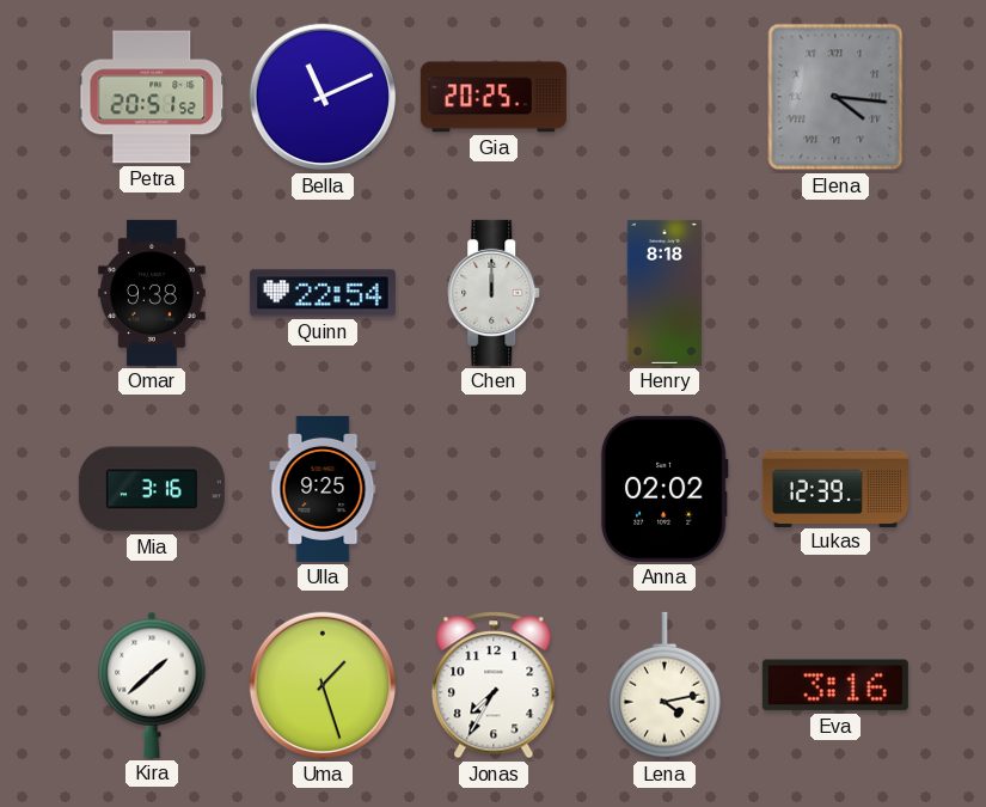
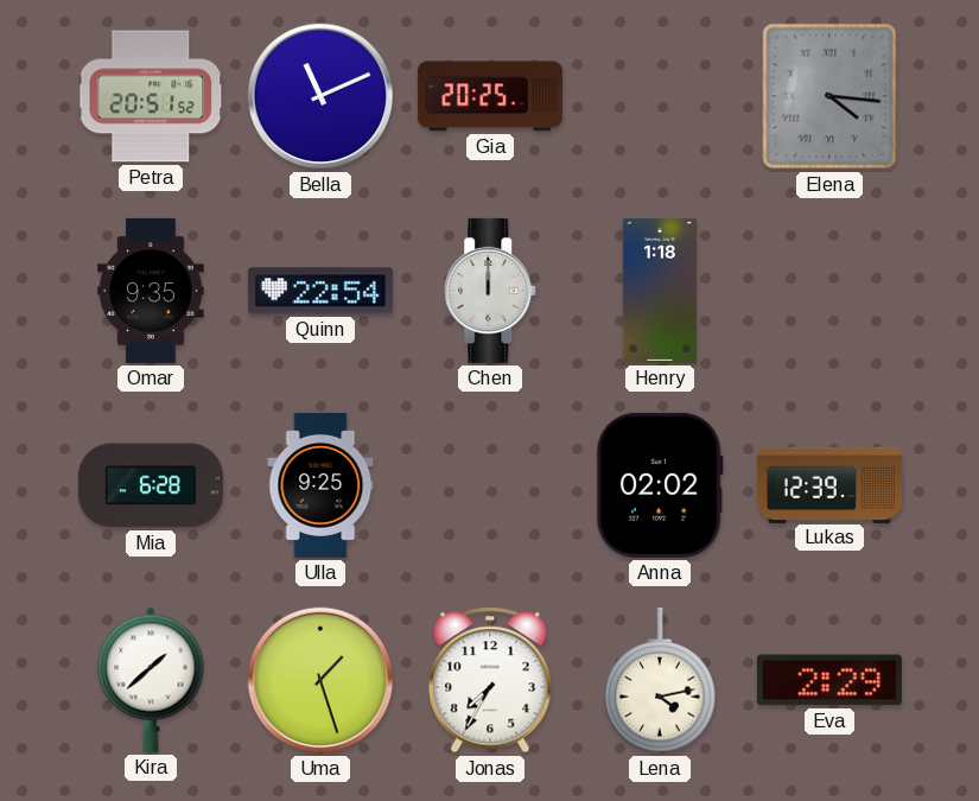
Omar: 9:38 -> 9:35
Henry: 8:18 -> 1:18
Mia: 3:16 -> 6:28
Eva: 3:16 -> 2:29
